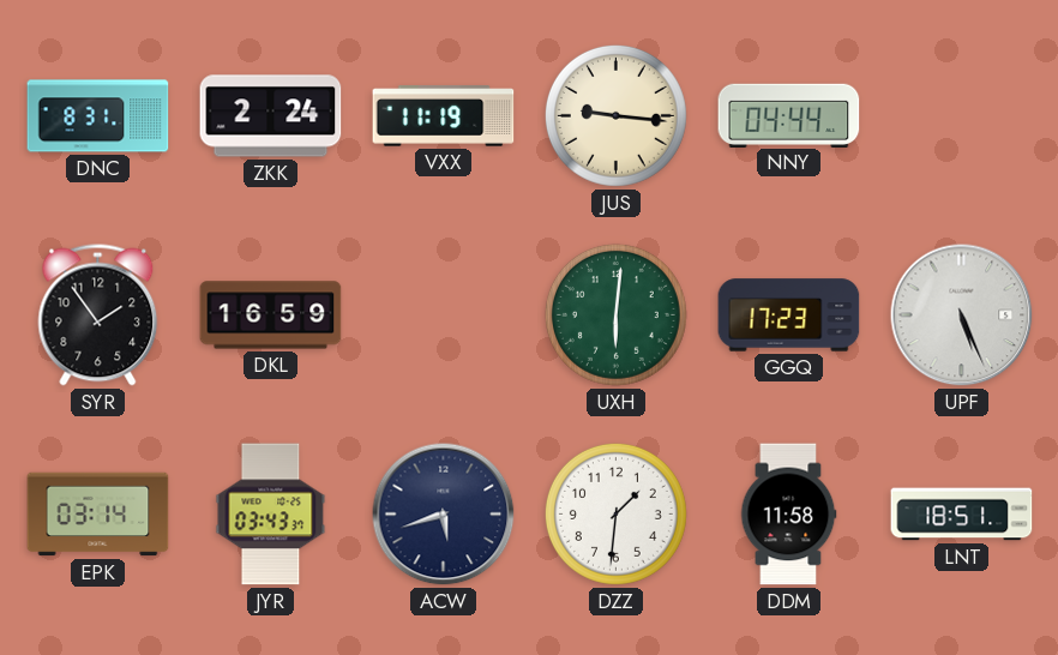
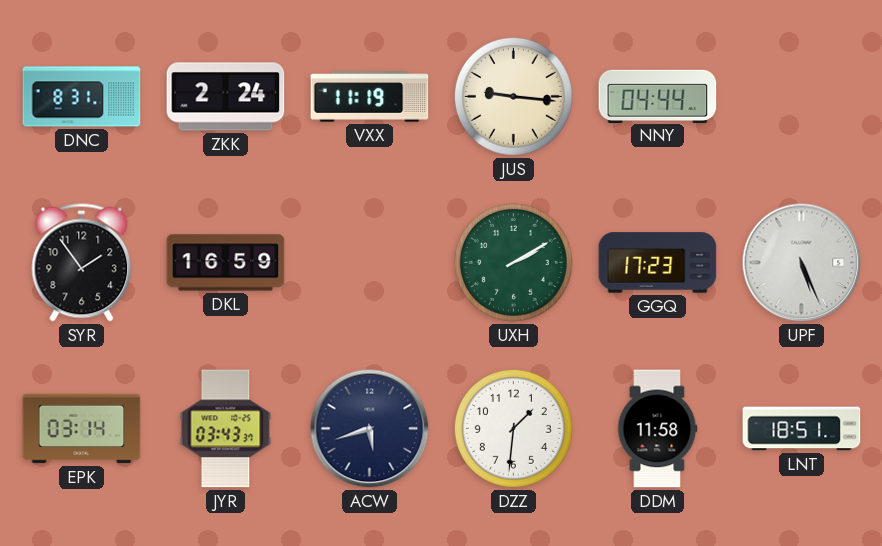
UXH: 6:01 -> 2:10
